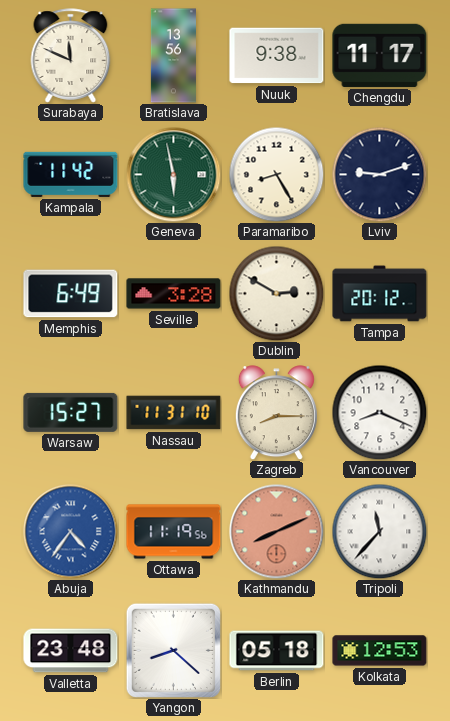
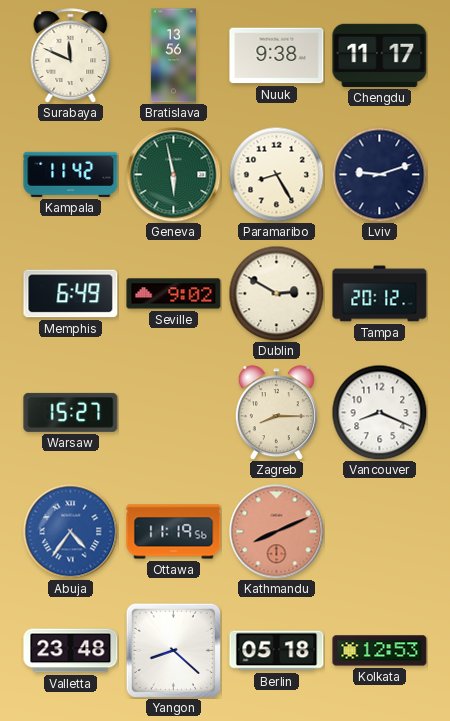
Seville: 3:28 -> 9:02
Nassau: 11:31 -> none
Tripoli: 11:37 -> none
